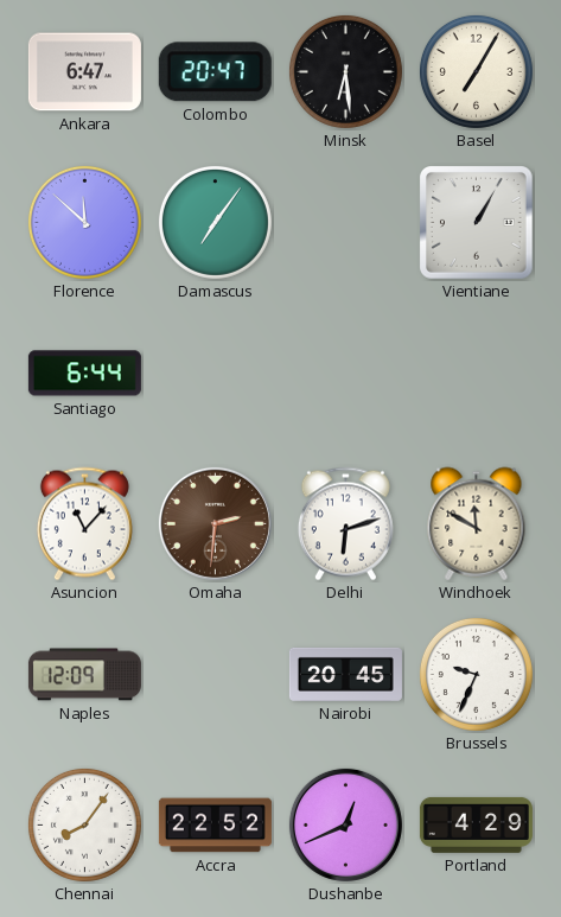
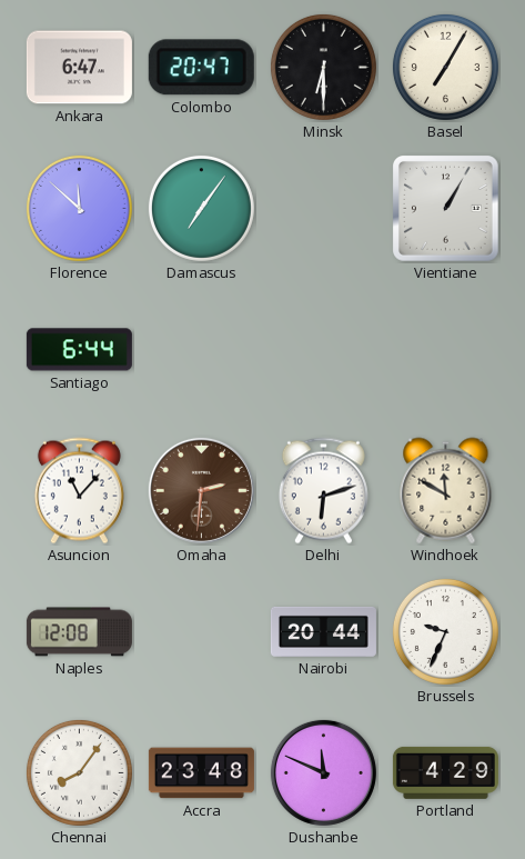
Minsk: 6:29 -> 6:30
Naples: 12:09 -> 12:08
Nairobi: 20:45 -> 20:44
Accra: 22:52 -> 23:48
Dushanbe: 12:41 -> 11:49
